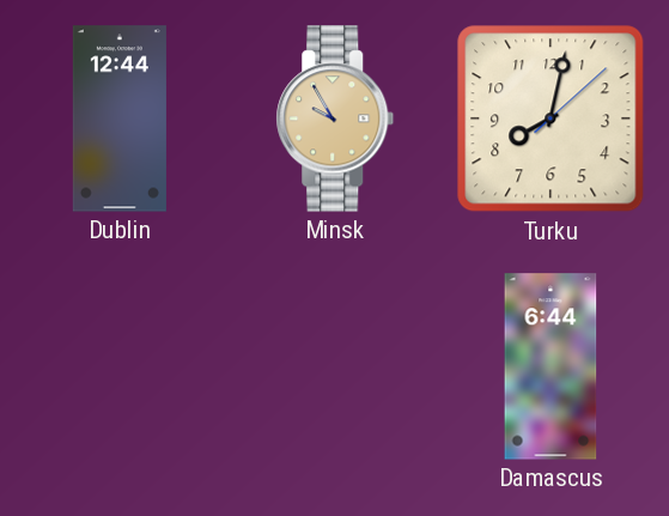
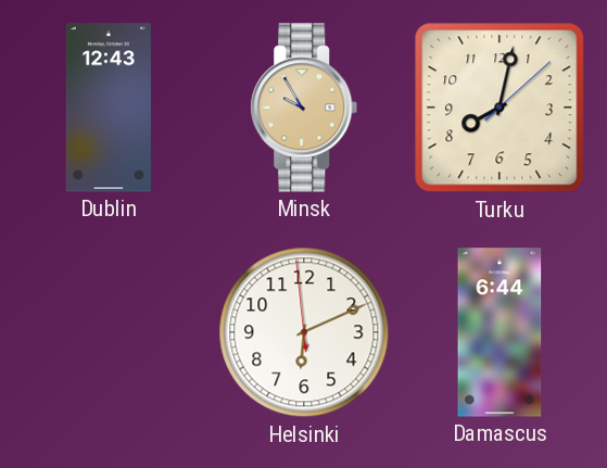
Dublin: 12:44 -> 12:43
Helsinki: none -> 6:10
